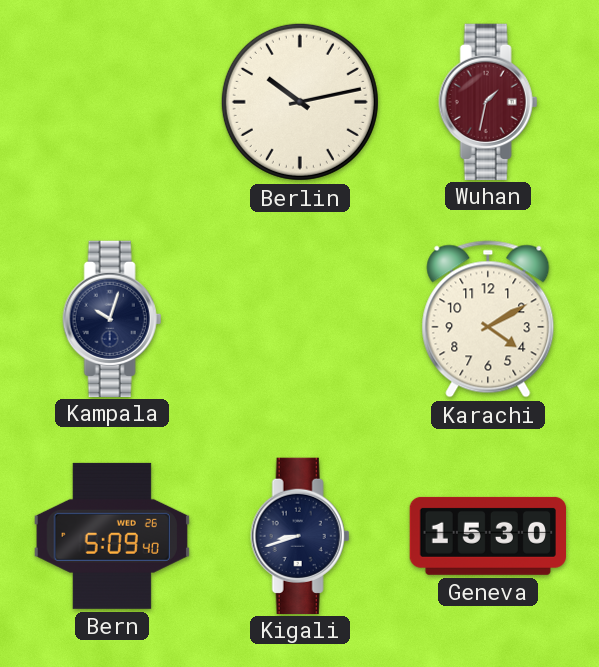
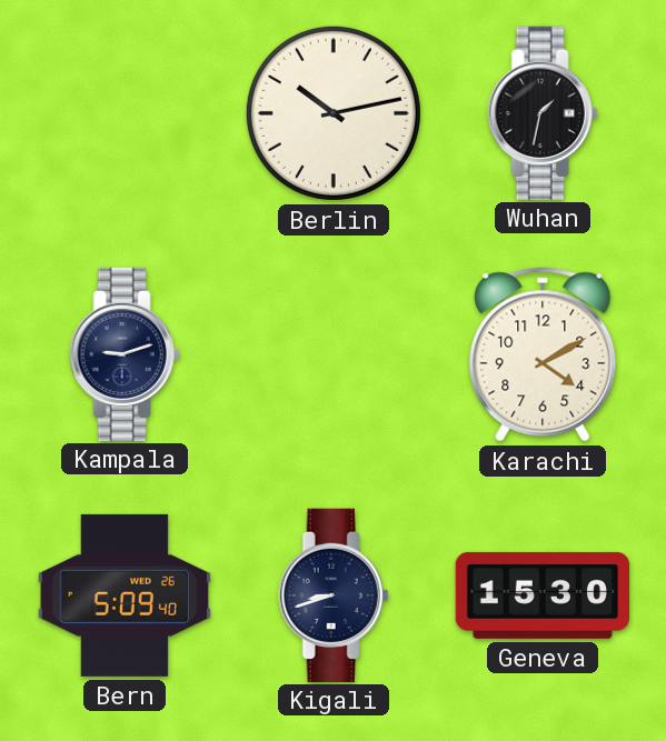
Wuhan dial: burgundy -> black
Kampala: 10:03 -> 9:12
